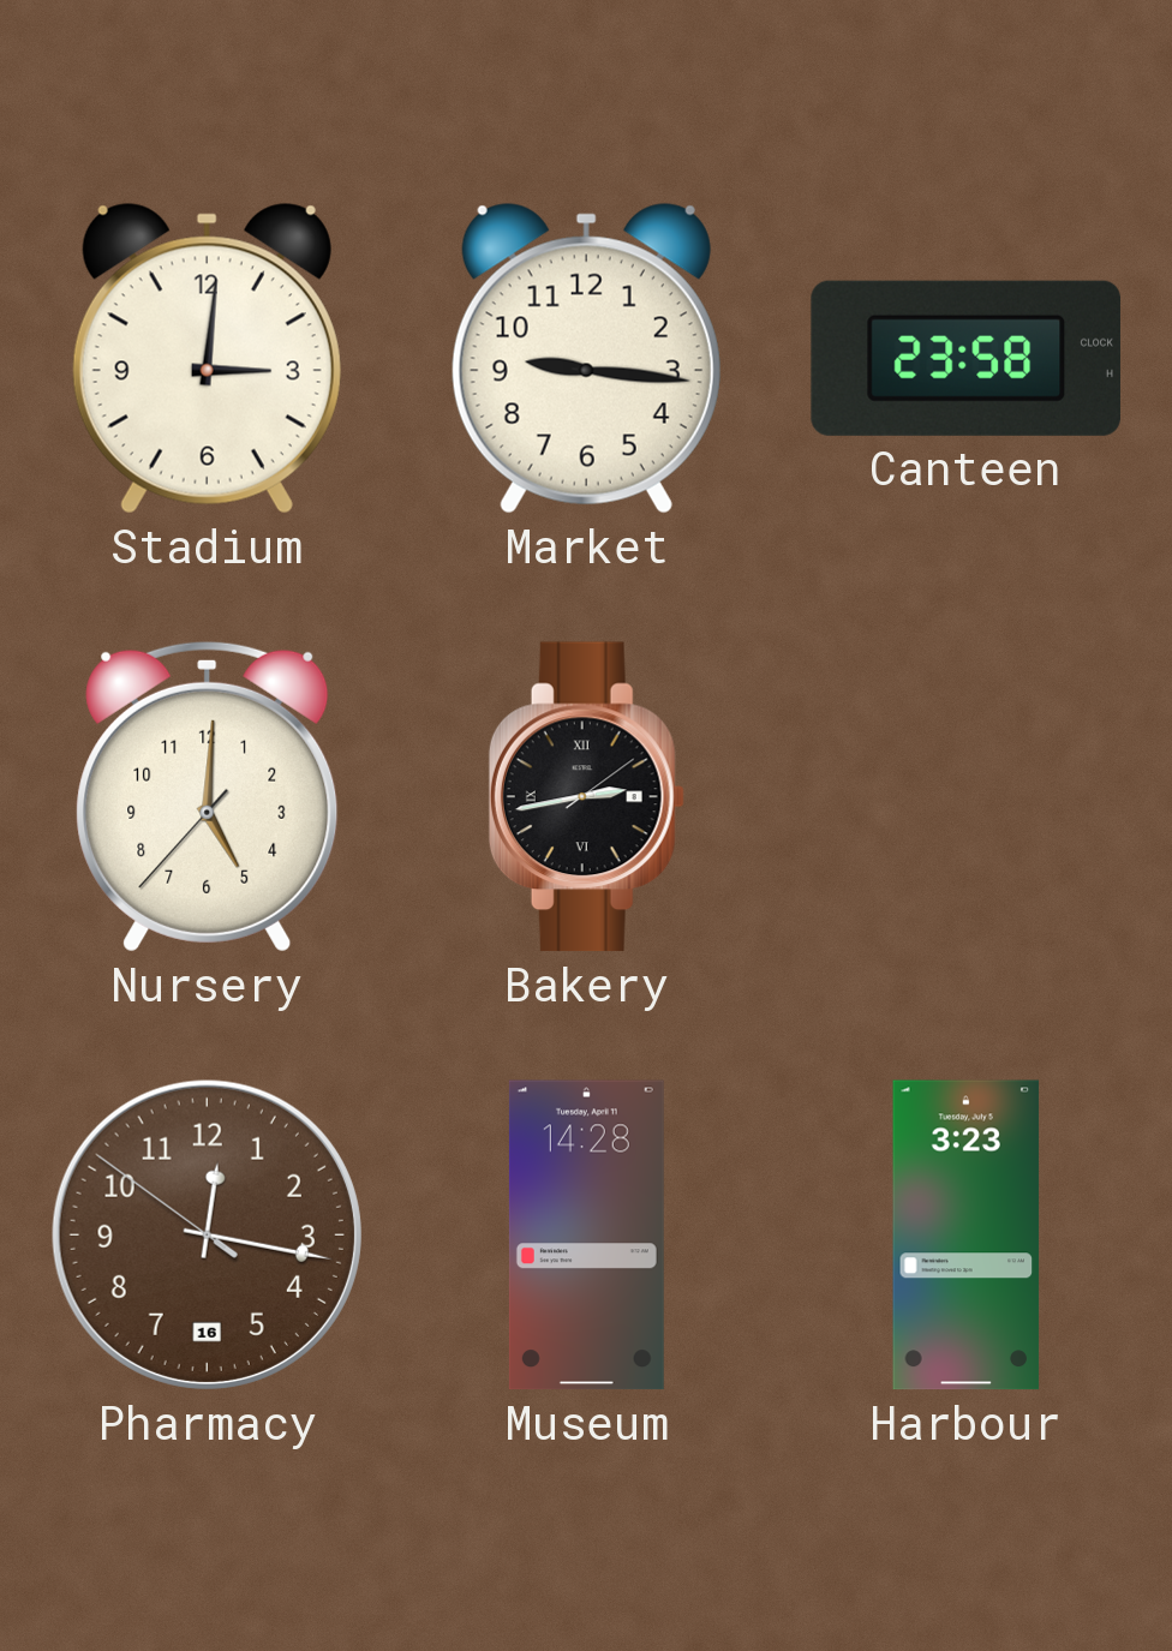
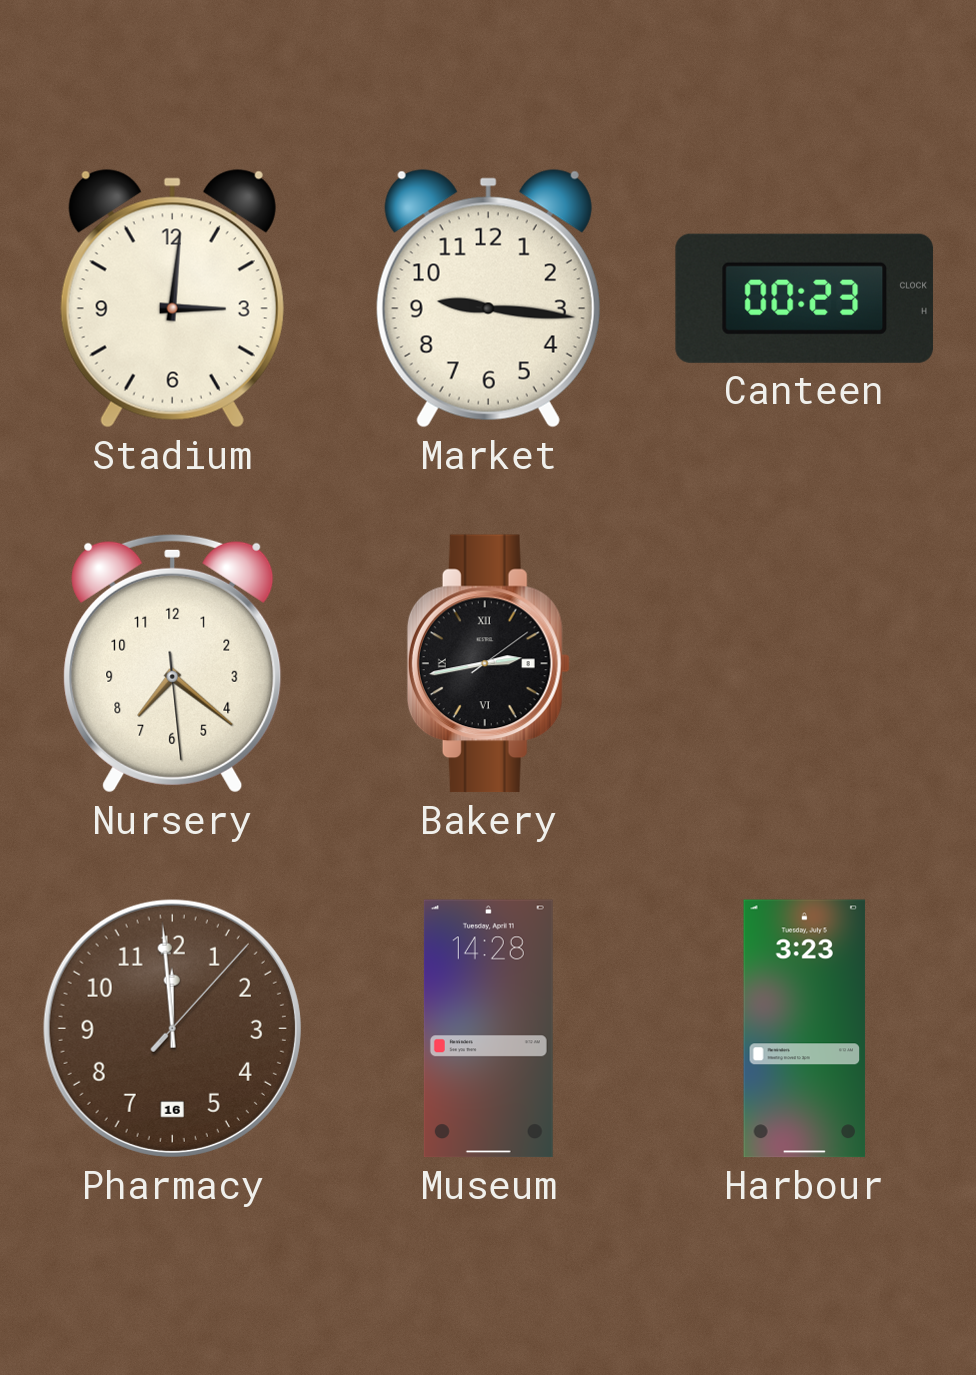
Canteen: 23:58 -> 00:23
Nursery: 5:00 -> 7:21
Pharmacy: 12:16 -> 11:59
